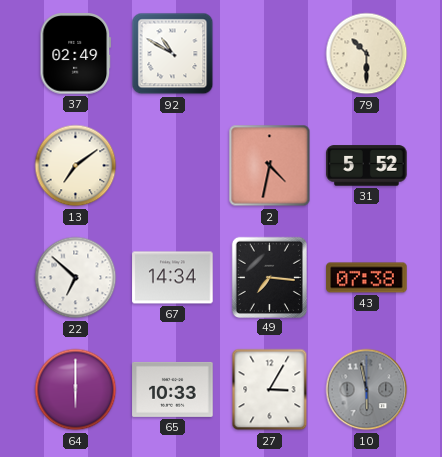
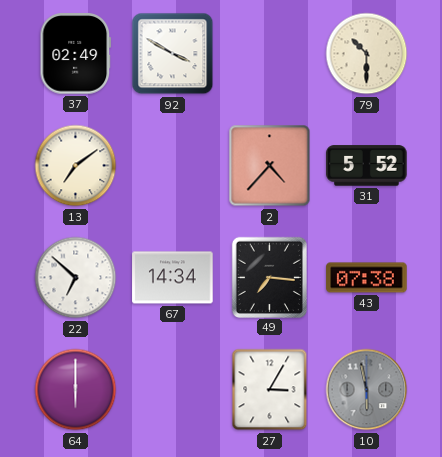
92: 10:50 -> 3:50
2: 4:32 -> 4:37
65: 10:33 -> none
